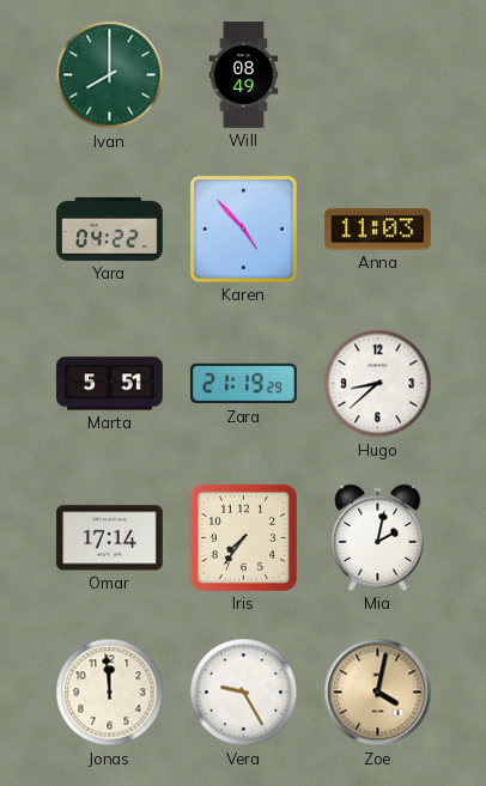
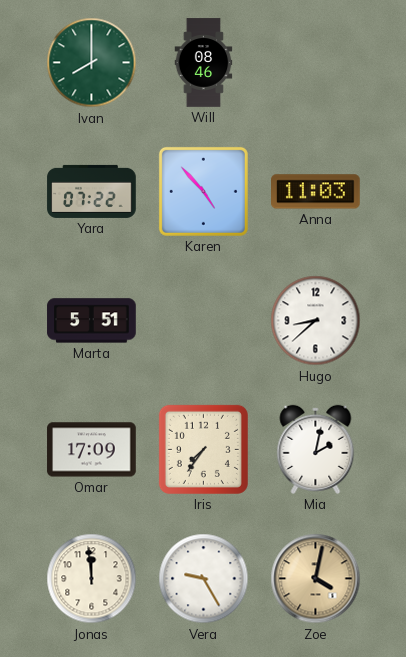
Will: 08:49 -> 08:46
Yara: 04:22 -> 07:22
Zara: 21:19 -> none
Omar: 17:14 -> 17:09
